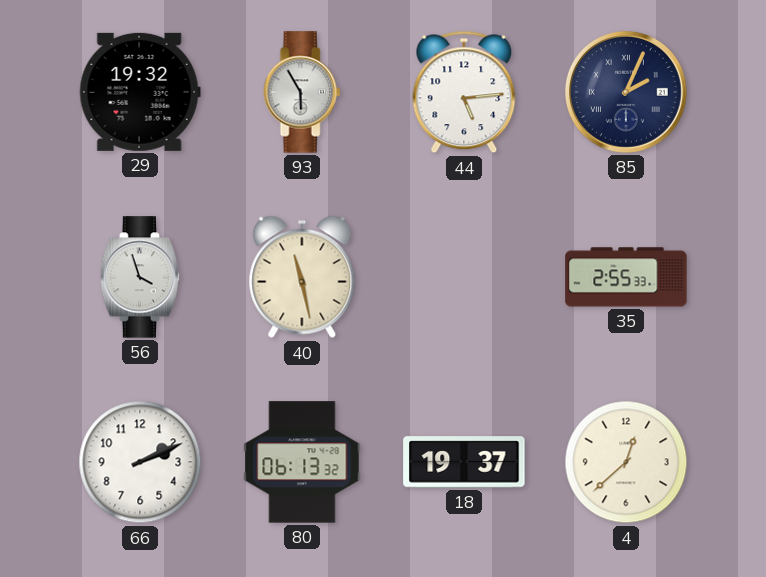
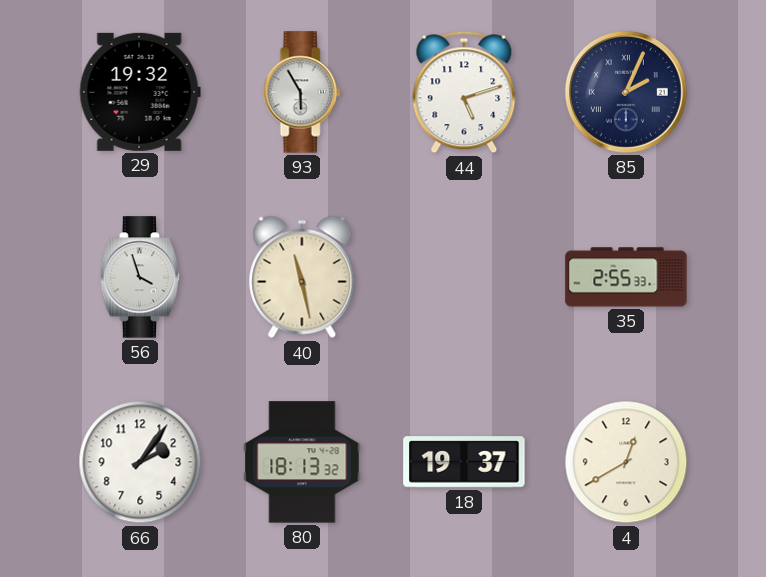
44: 5:14 -> 5:12
66: 2:11 -> 2:06
80: 06:13 -> 18:13
4: 12:38 -> 12:40
